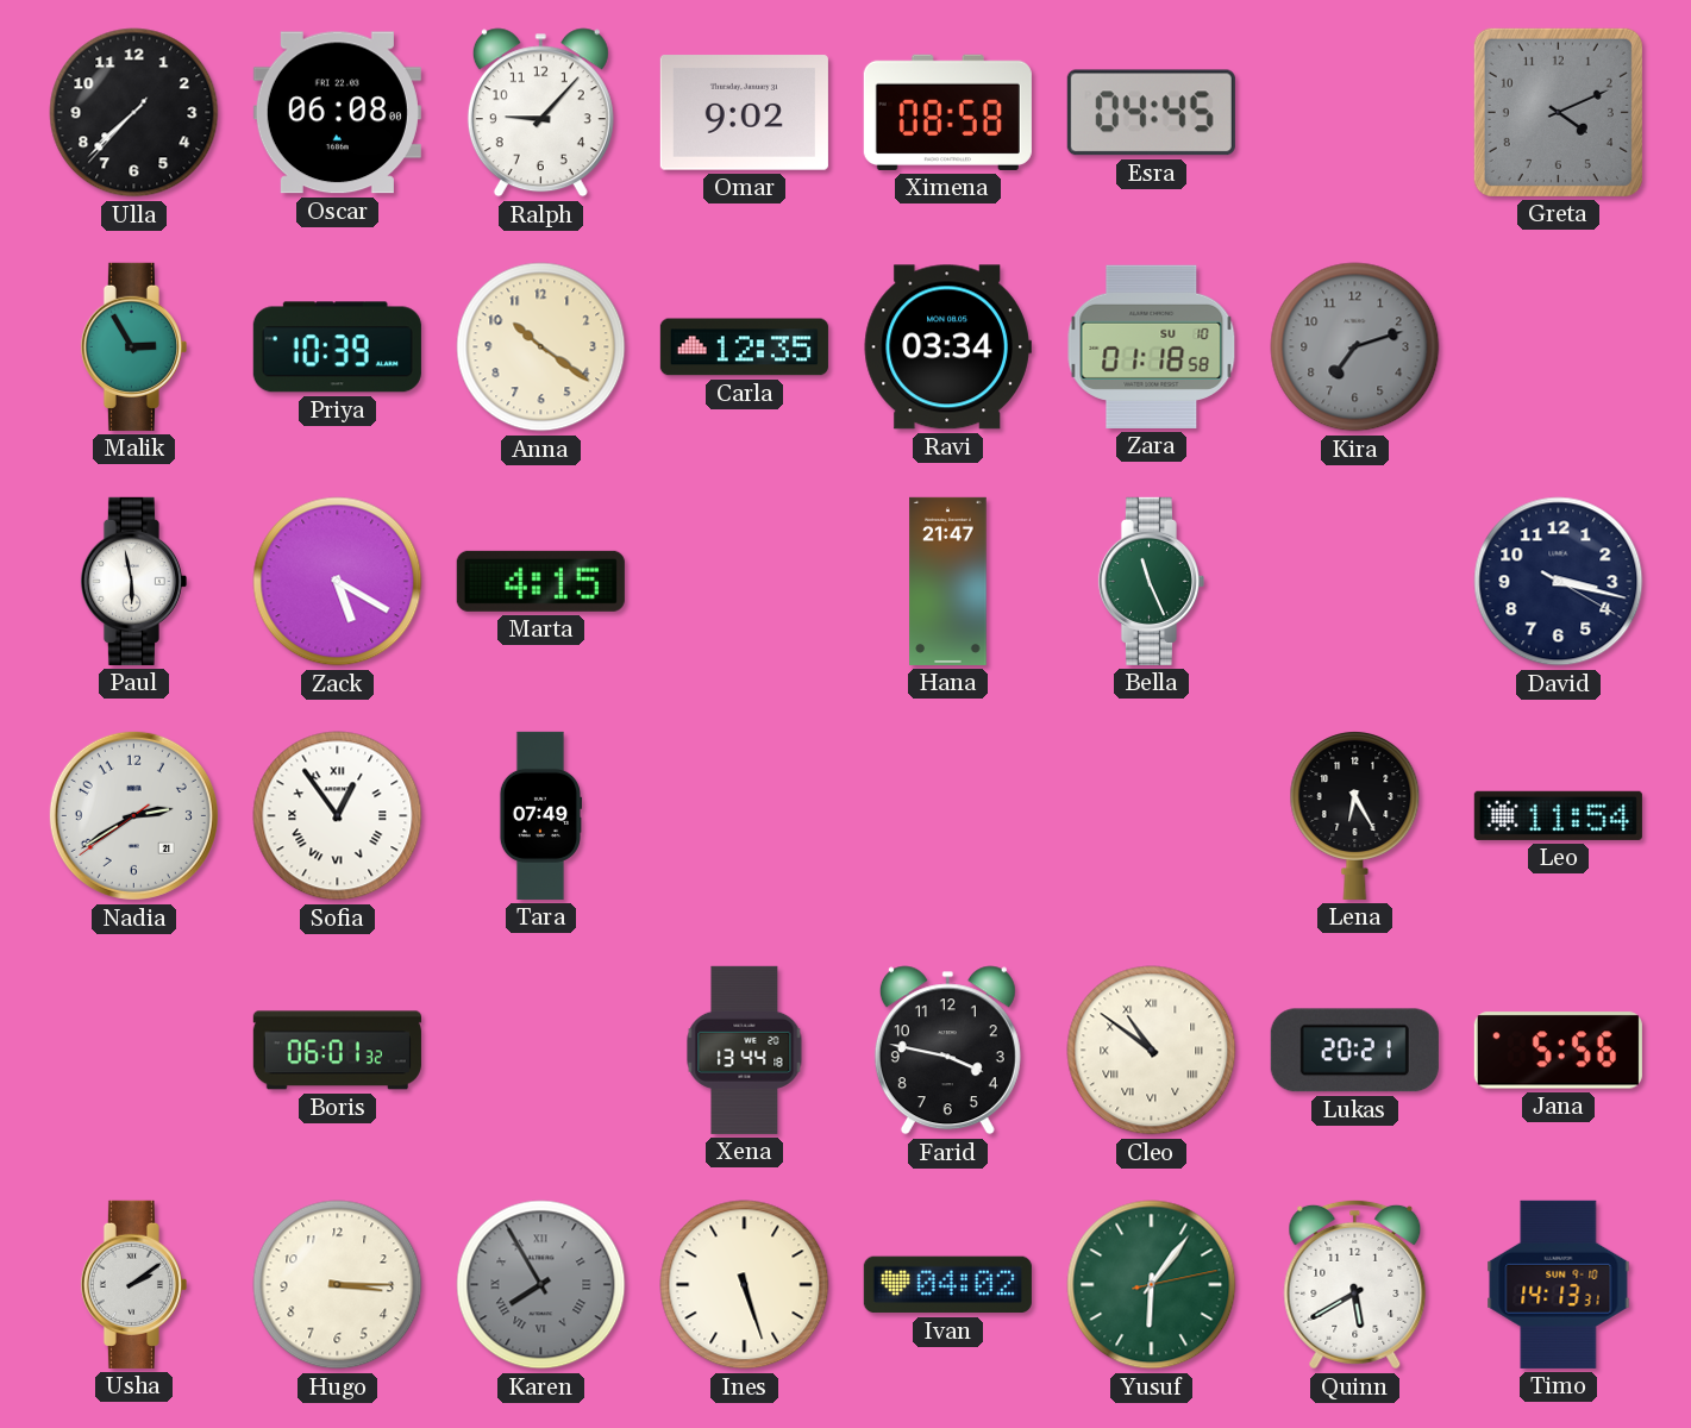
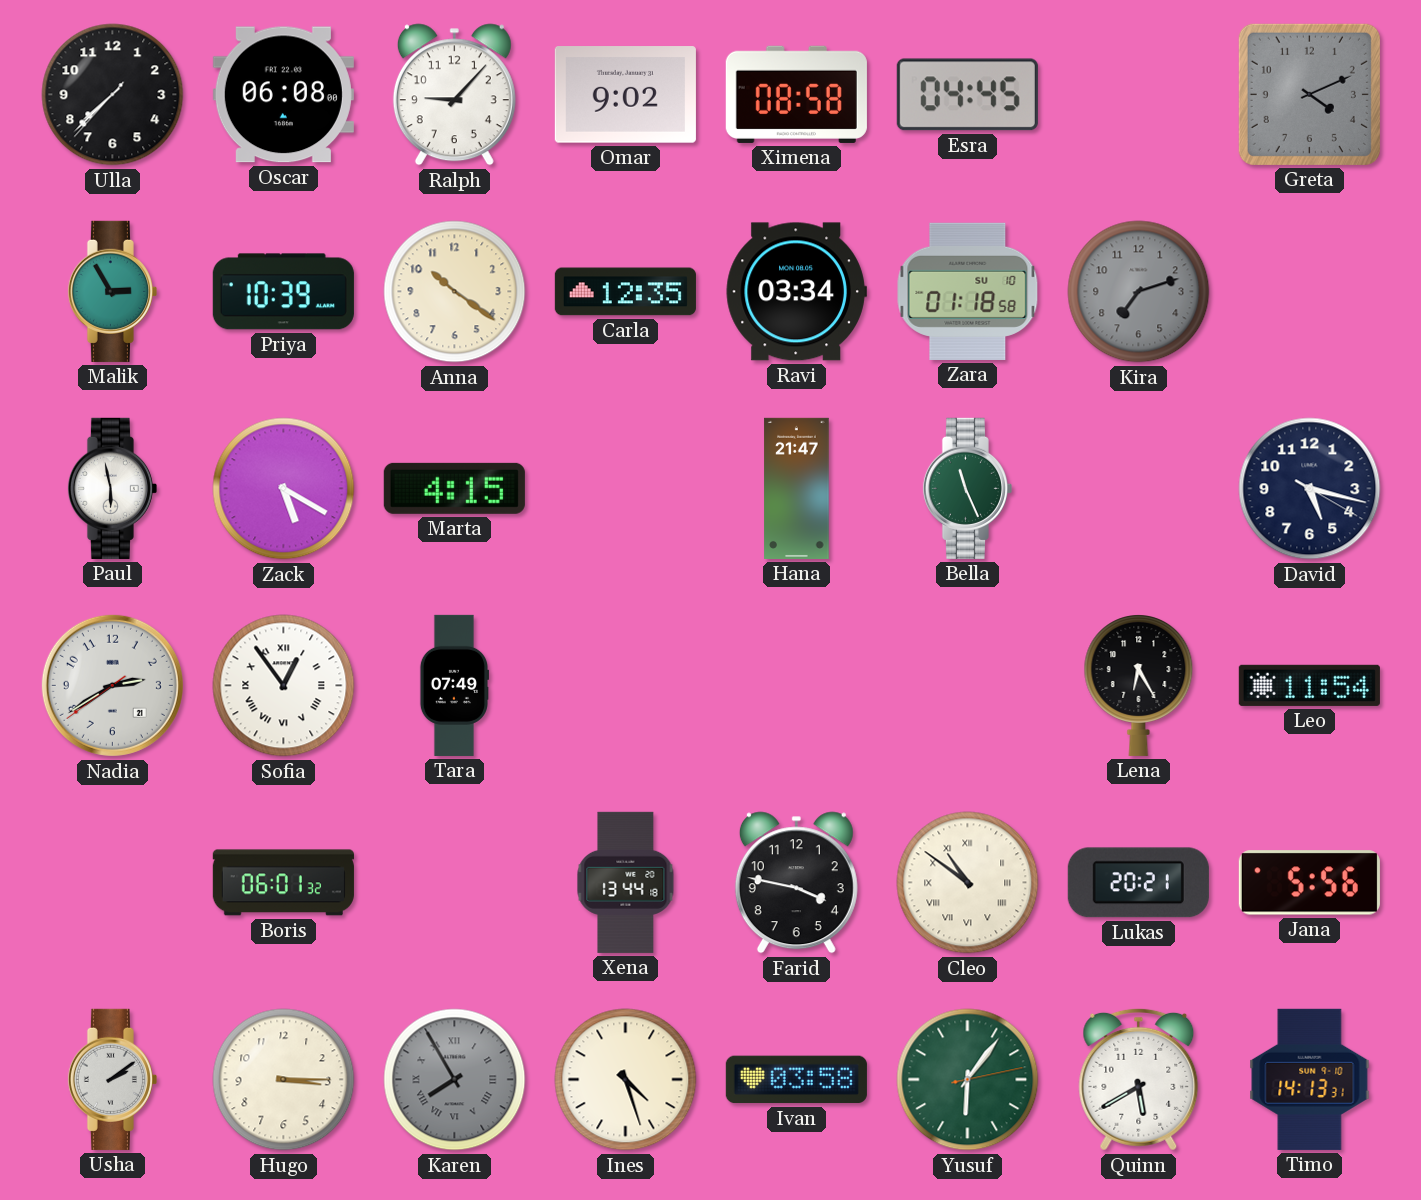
David: 3:17 -> 5:17
Ines: 5:27 -> 4:27
Ivan: 04:02 -> 03:58
